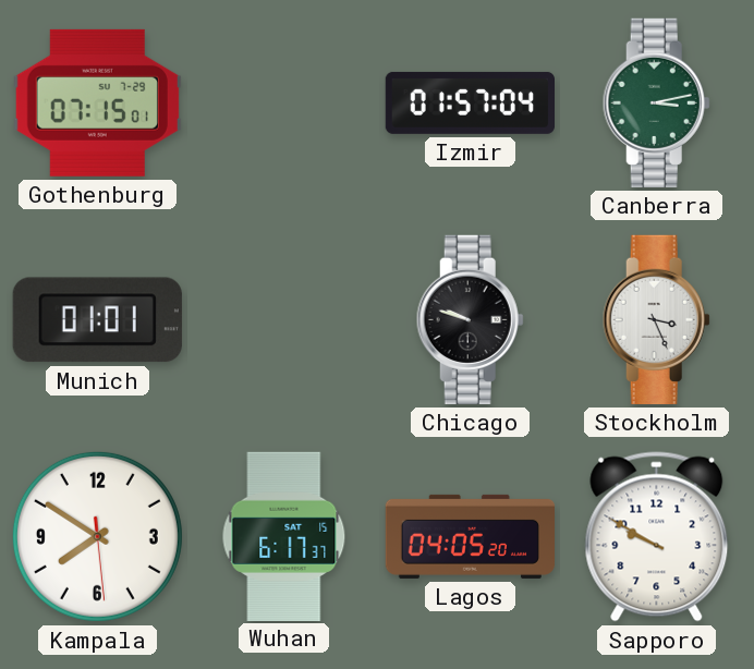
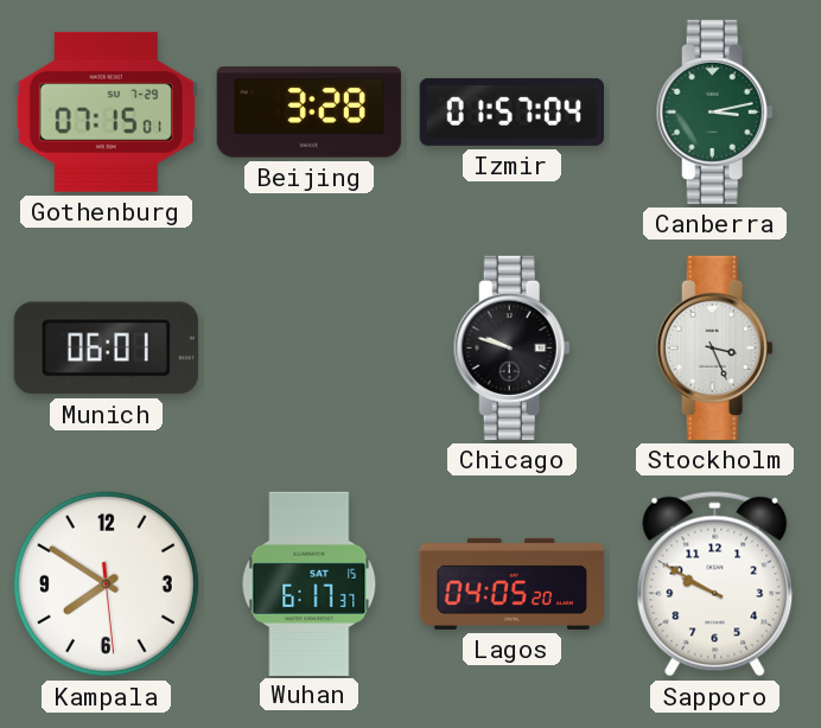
Beijing: none -> 3:28
Munich: 01:01 -> 06:01
